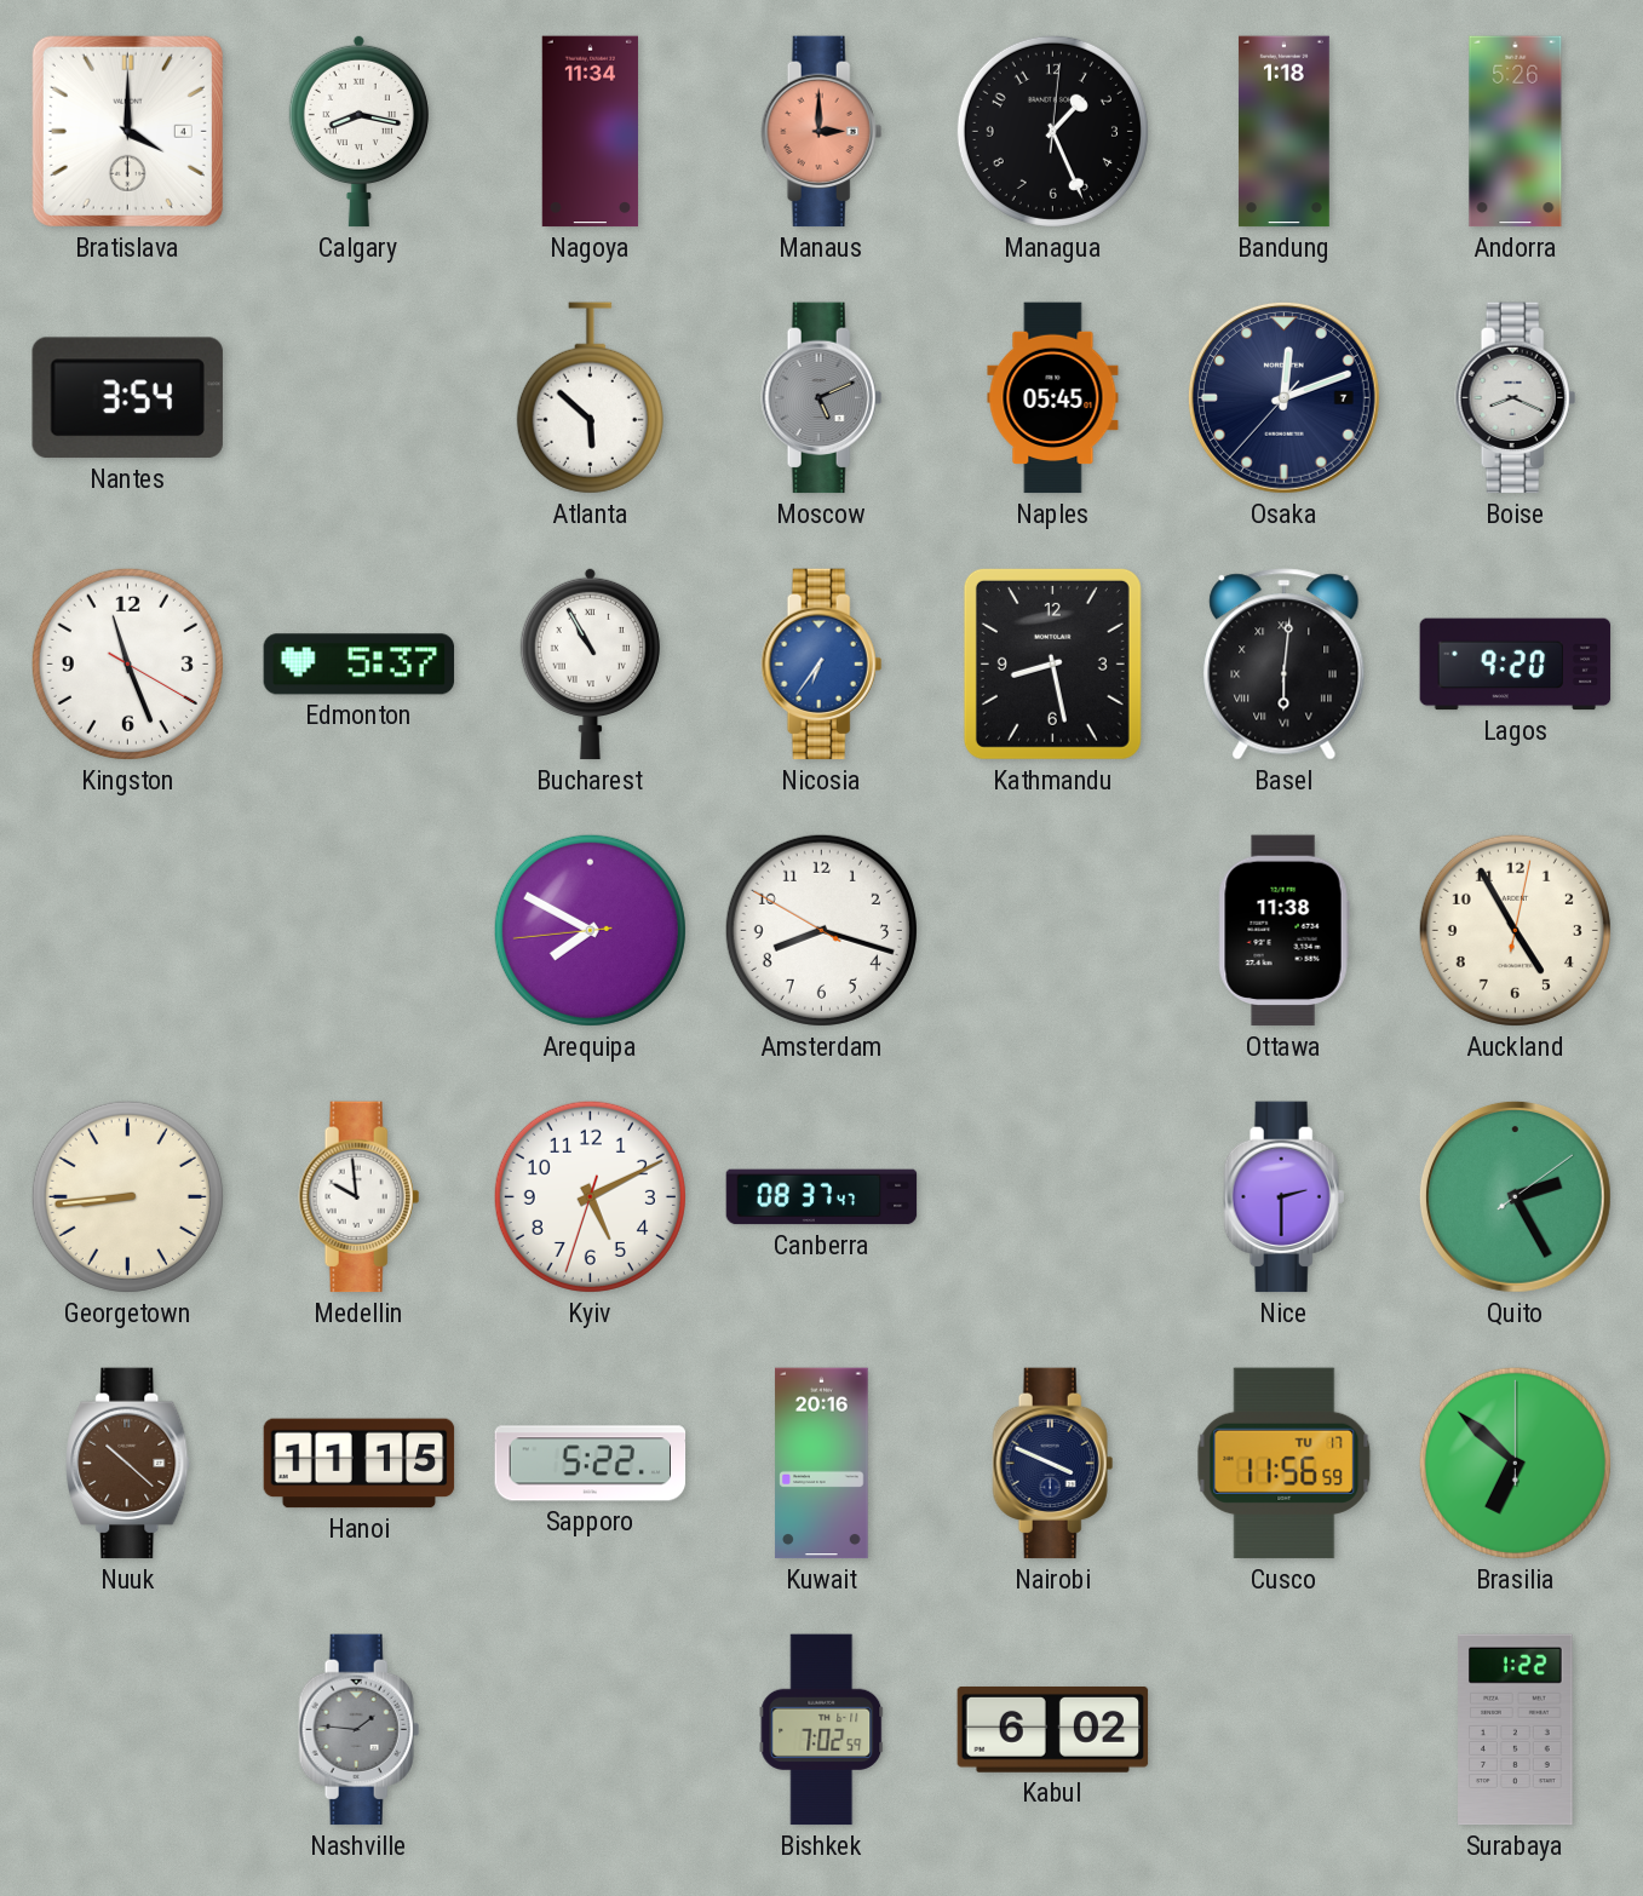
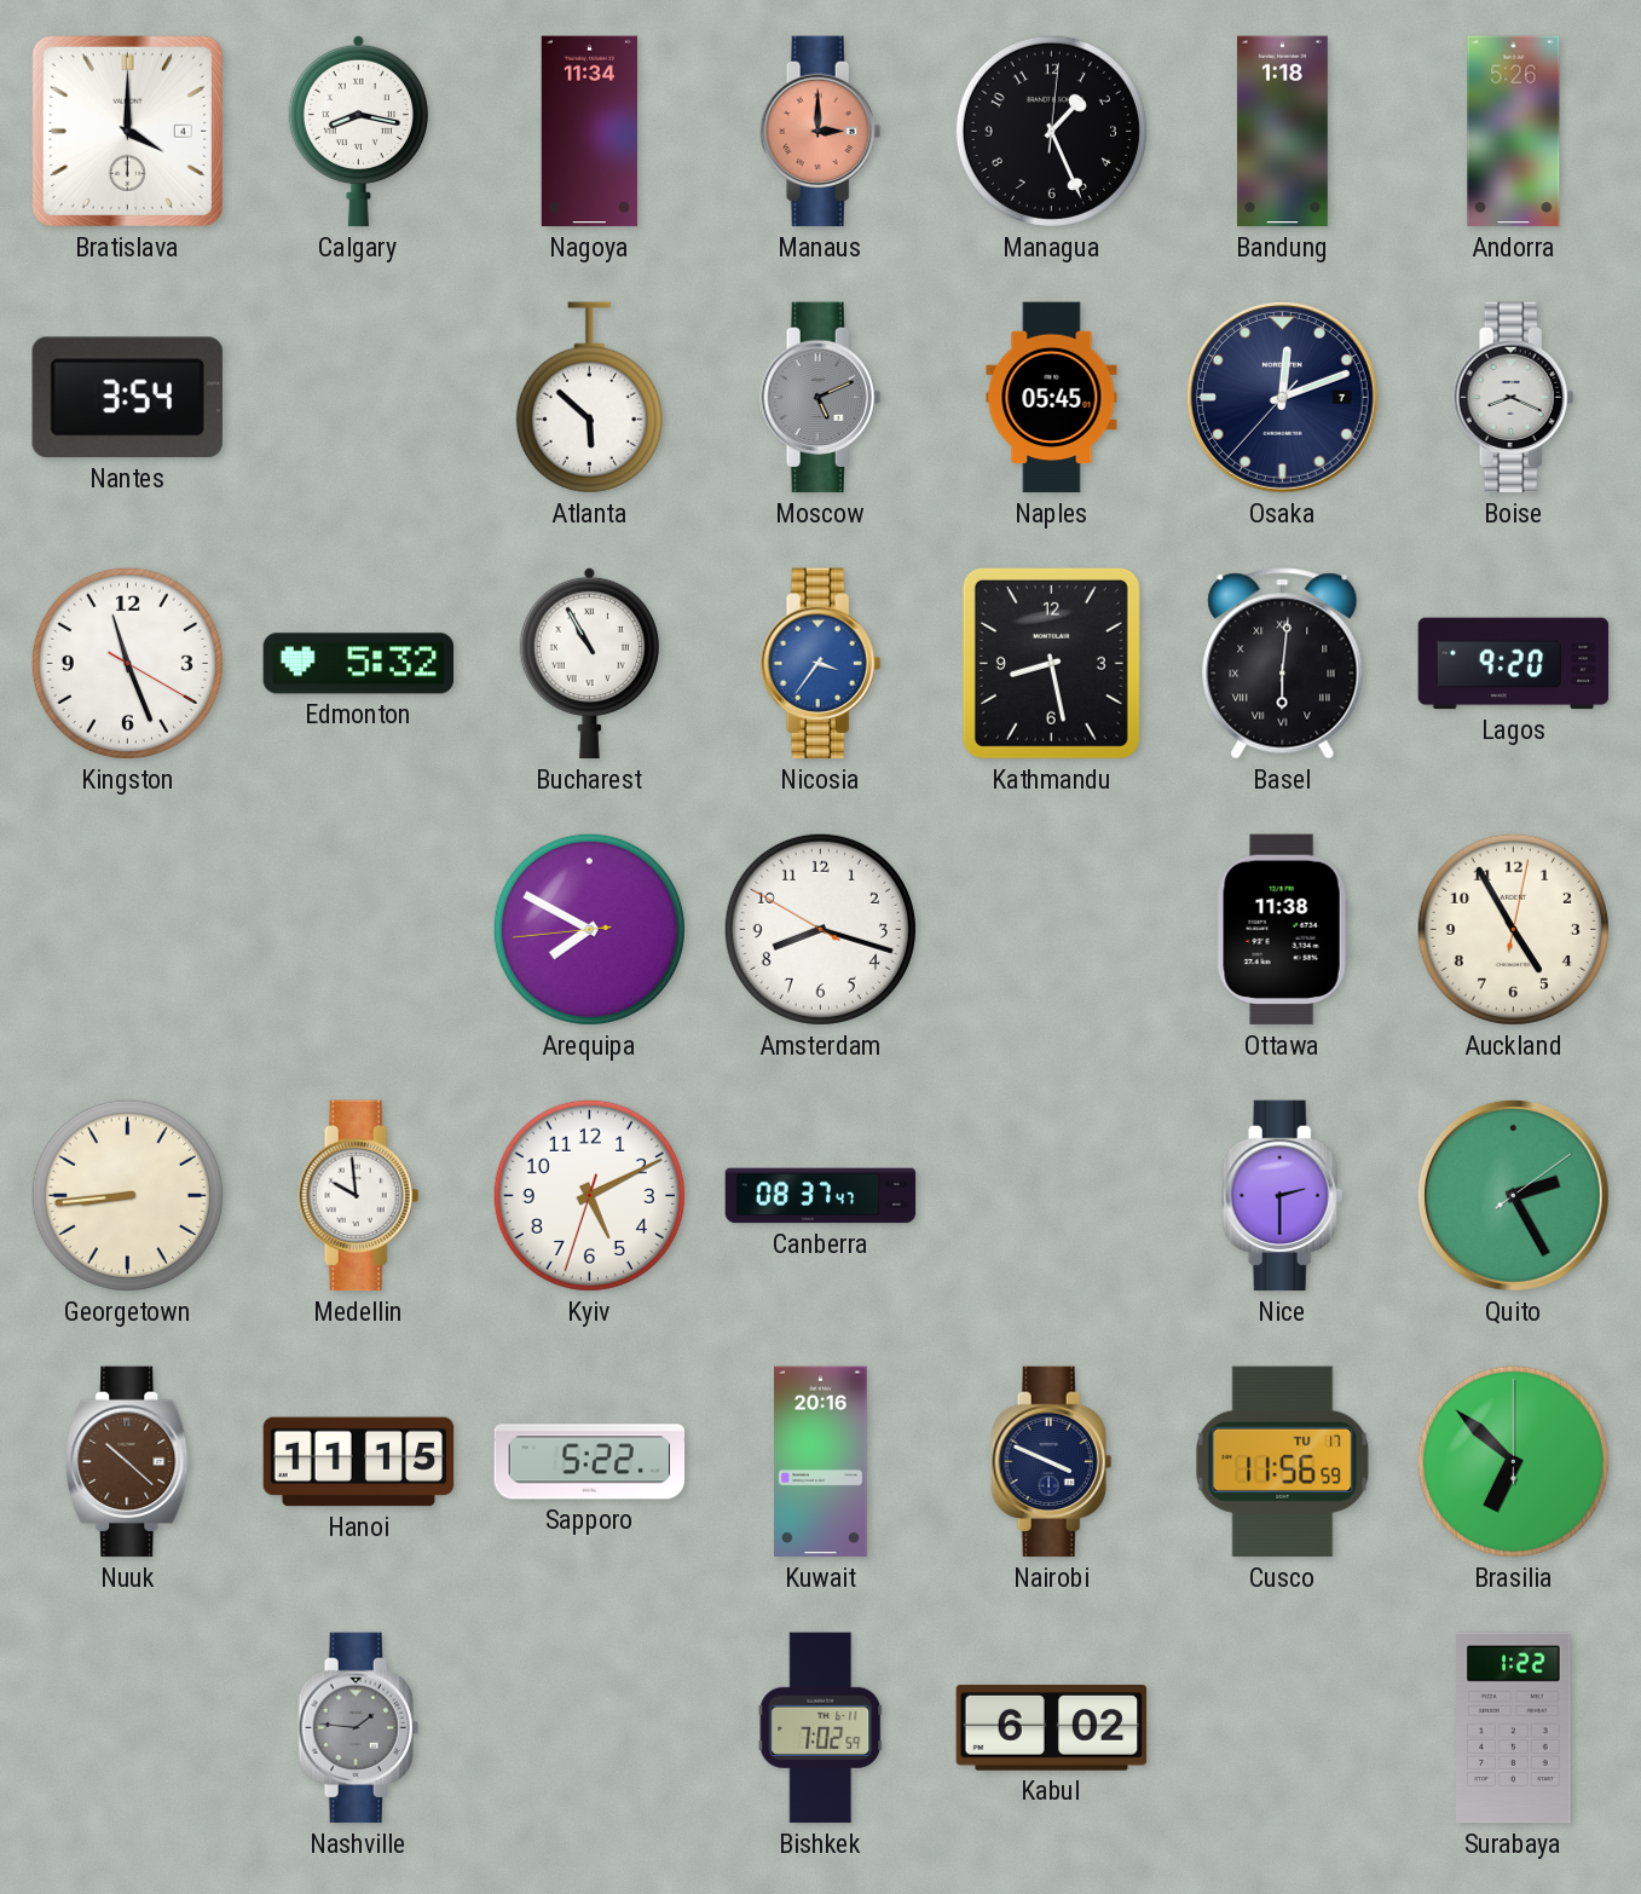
Edmonton: 5:37 -> 5:32
Nicosia: 6:36 -> 3:36
